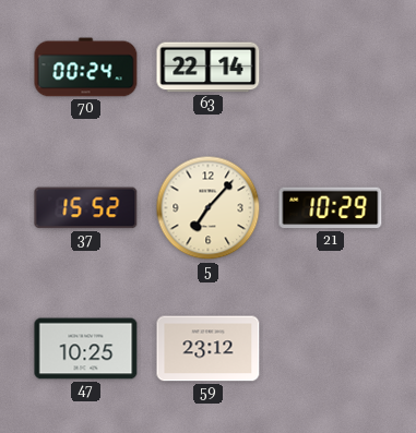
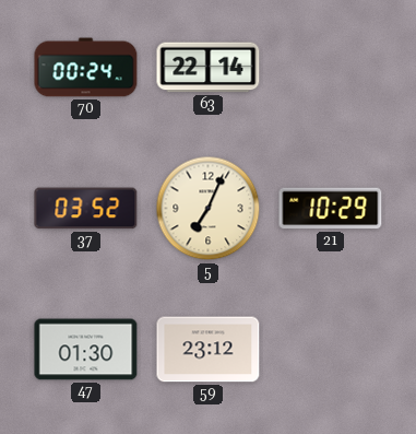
37: 15:52 -> 03:52
5: 7:07 -> 7:04
47: 10:25 -> 01:30
